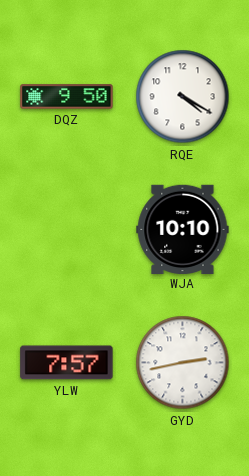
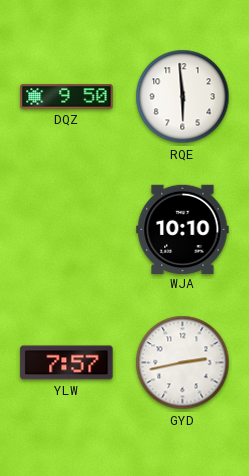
RQE: 4:20 -> 5:59
